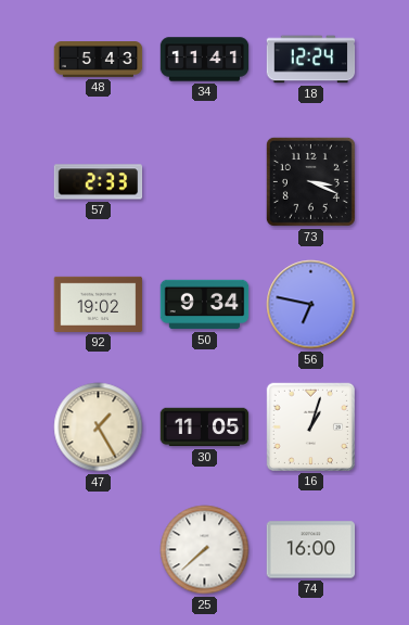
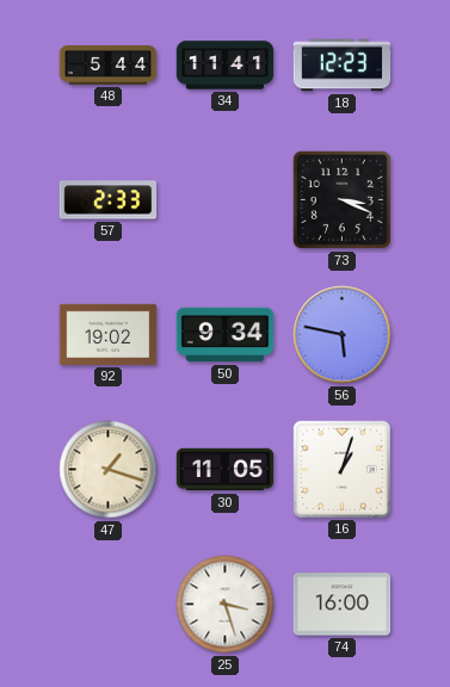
48: 5:43 -> 5:44
18: 12:24 -> 12:23
56: 6:47 -> 5:47
47: 1:25 -> 1:18
25: 7:38 -> 3:27
